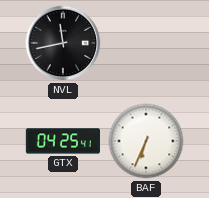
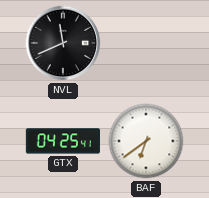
NVL: 11:43 -> 11:41
BAF: 6:34 -> 6:39
